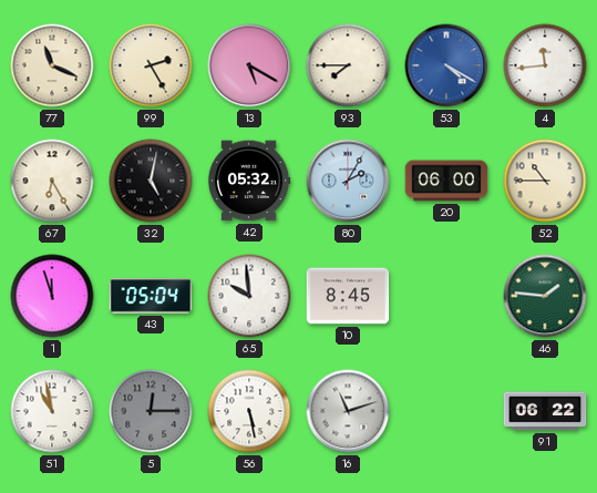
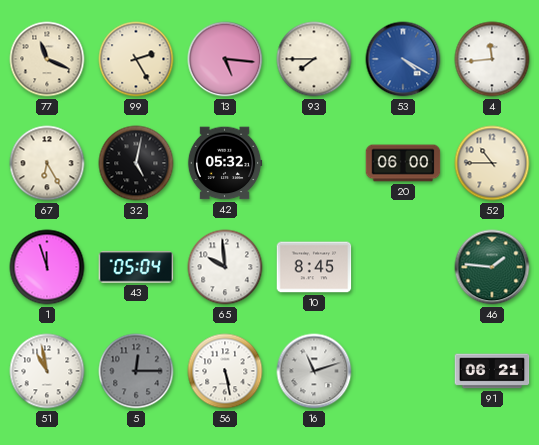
13: 5:20 -> 5:16
80: 2:05 -> none
91: 06:22 -> 06:21
